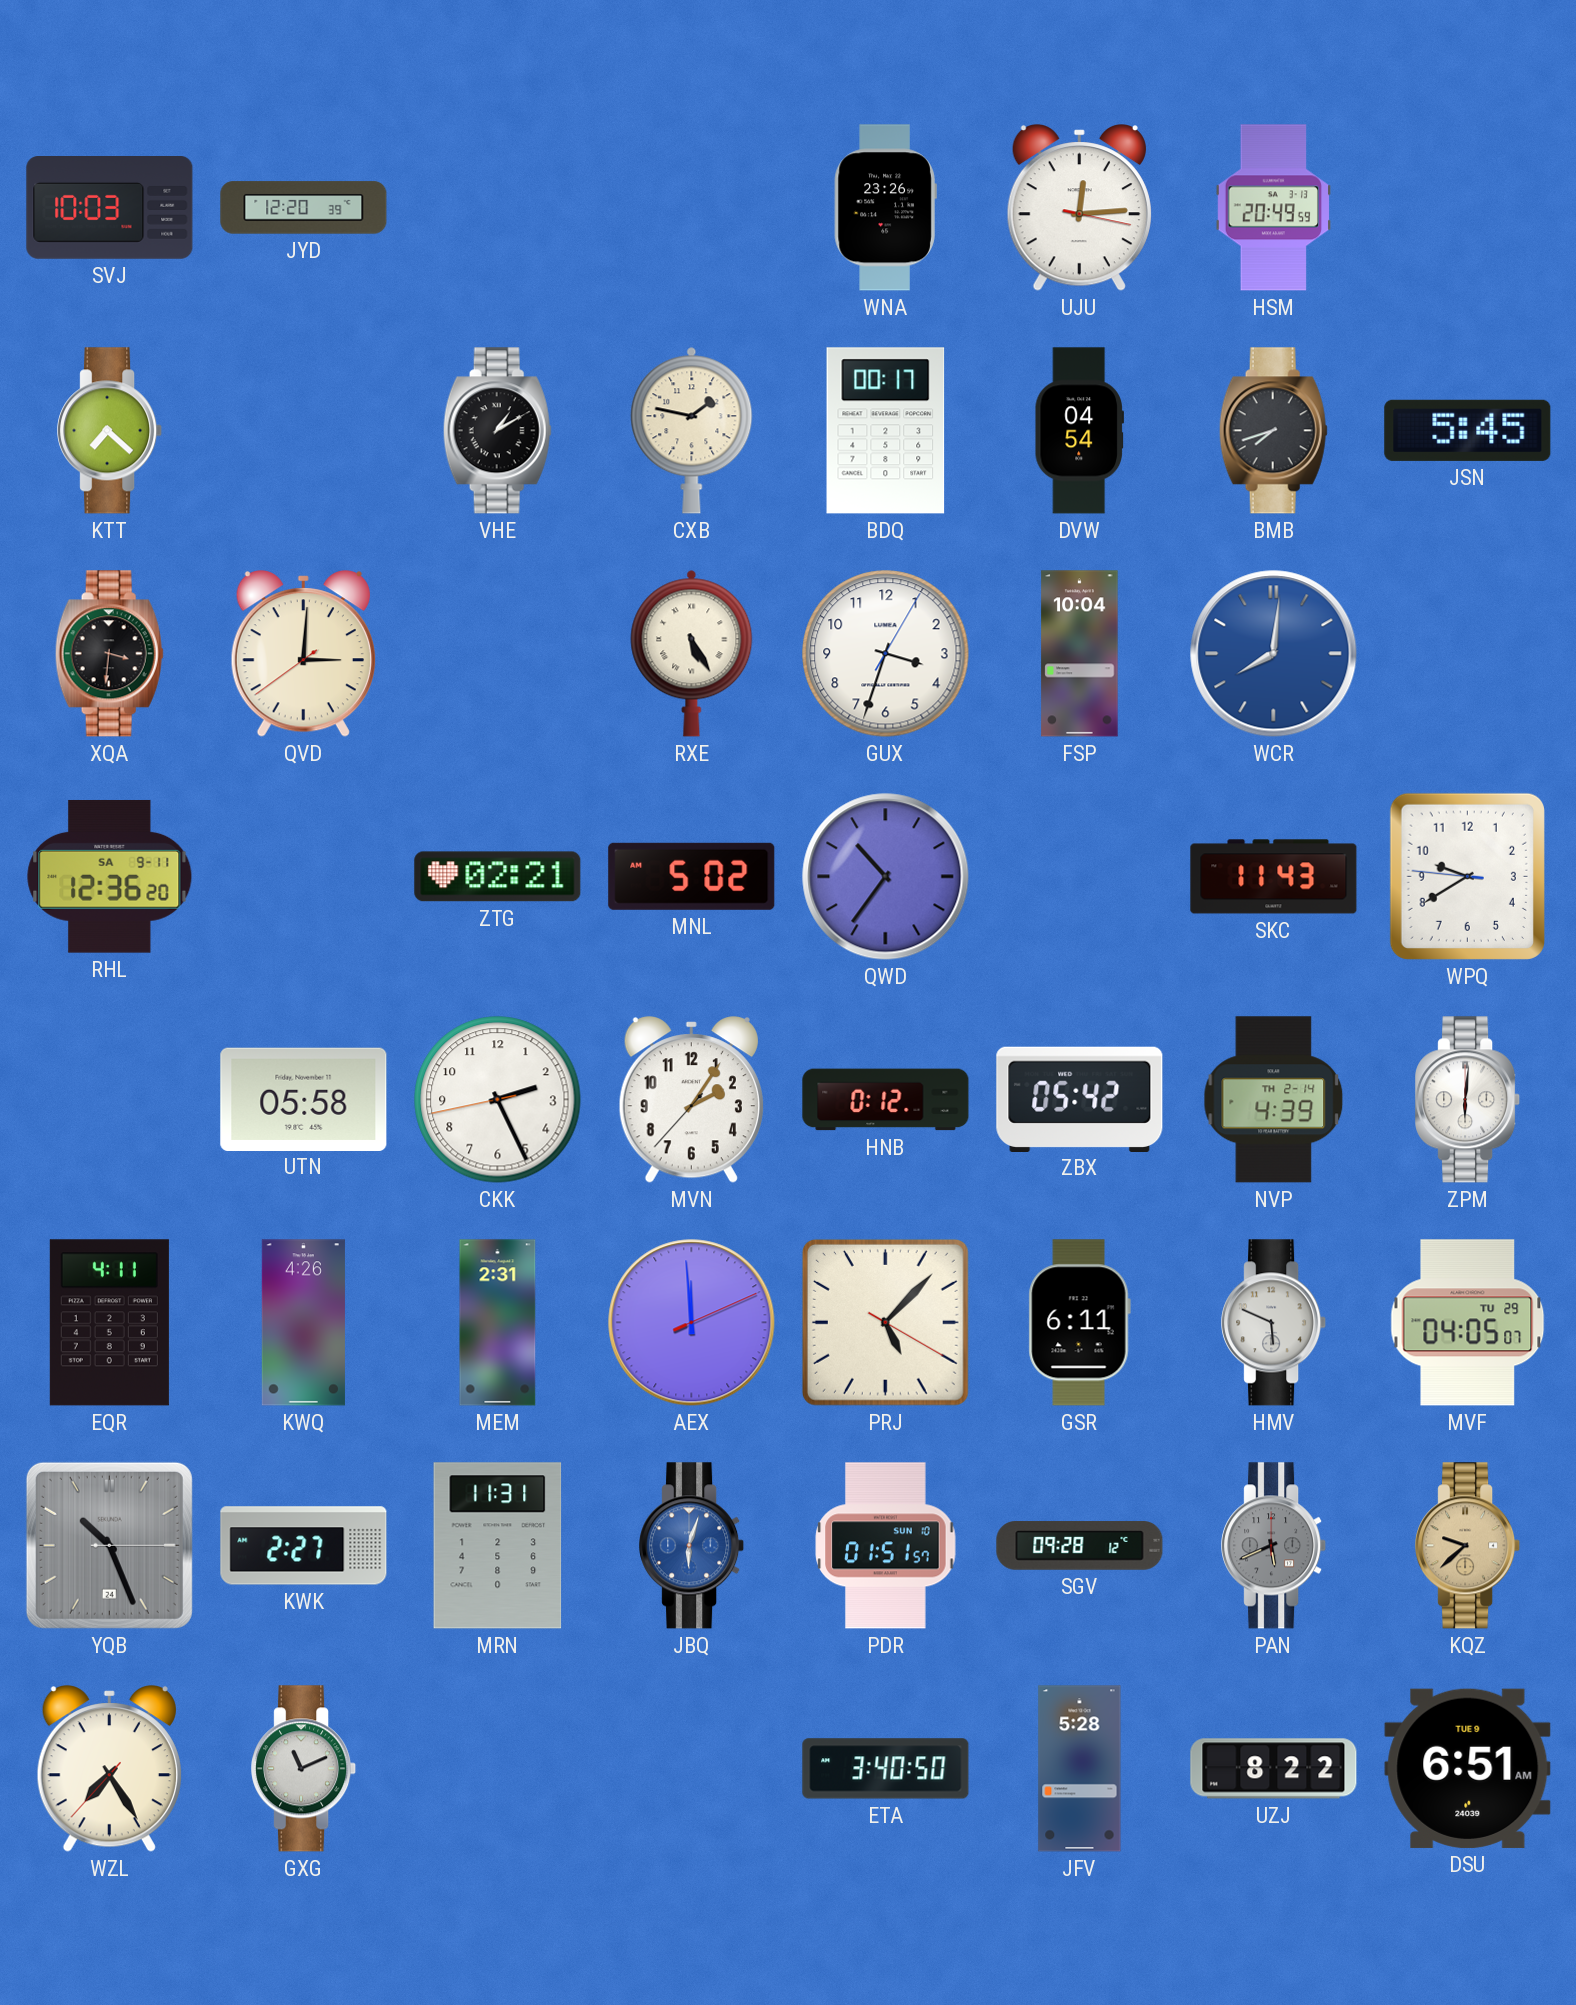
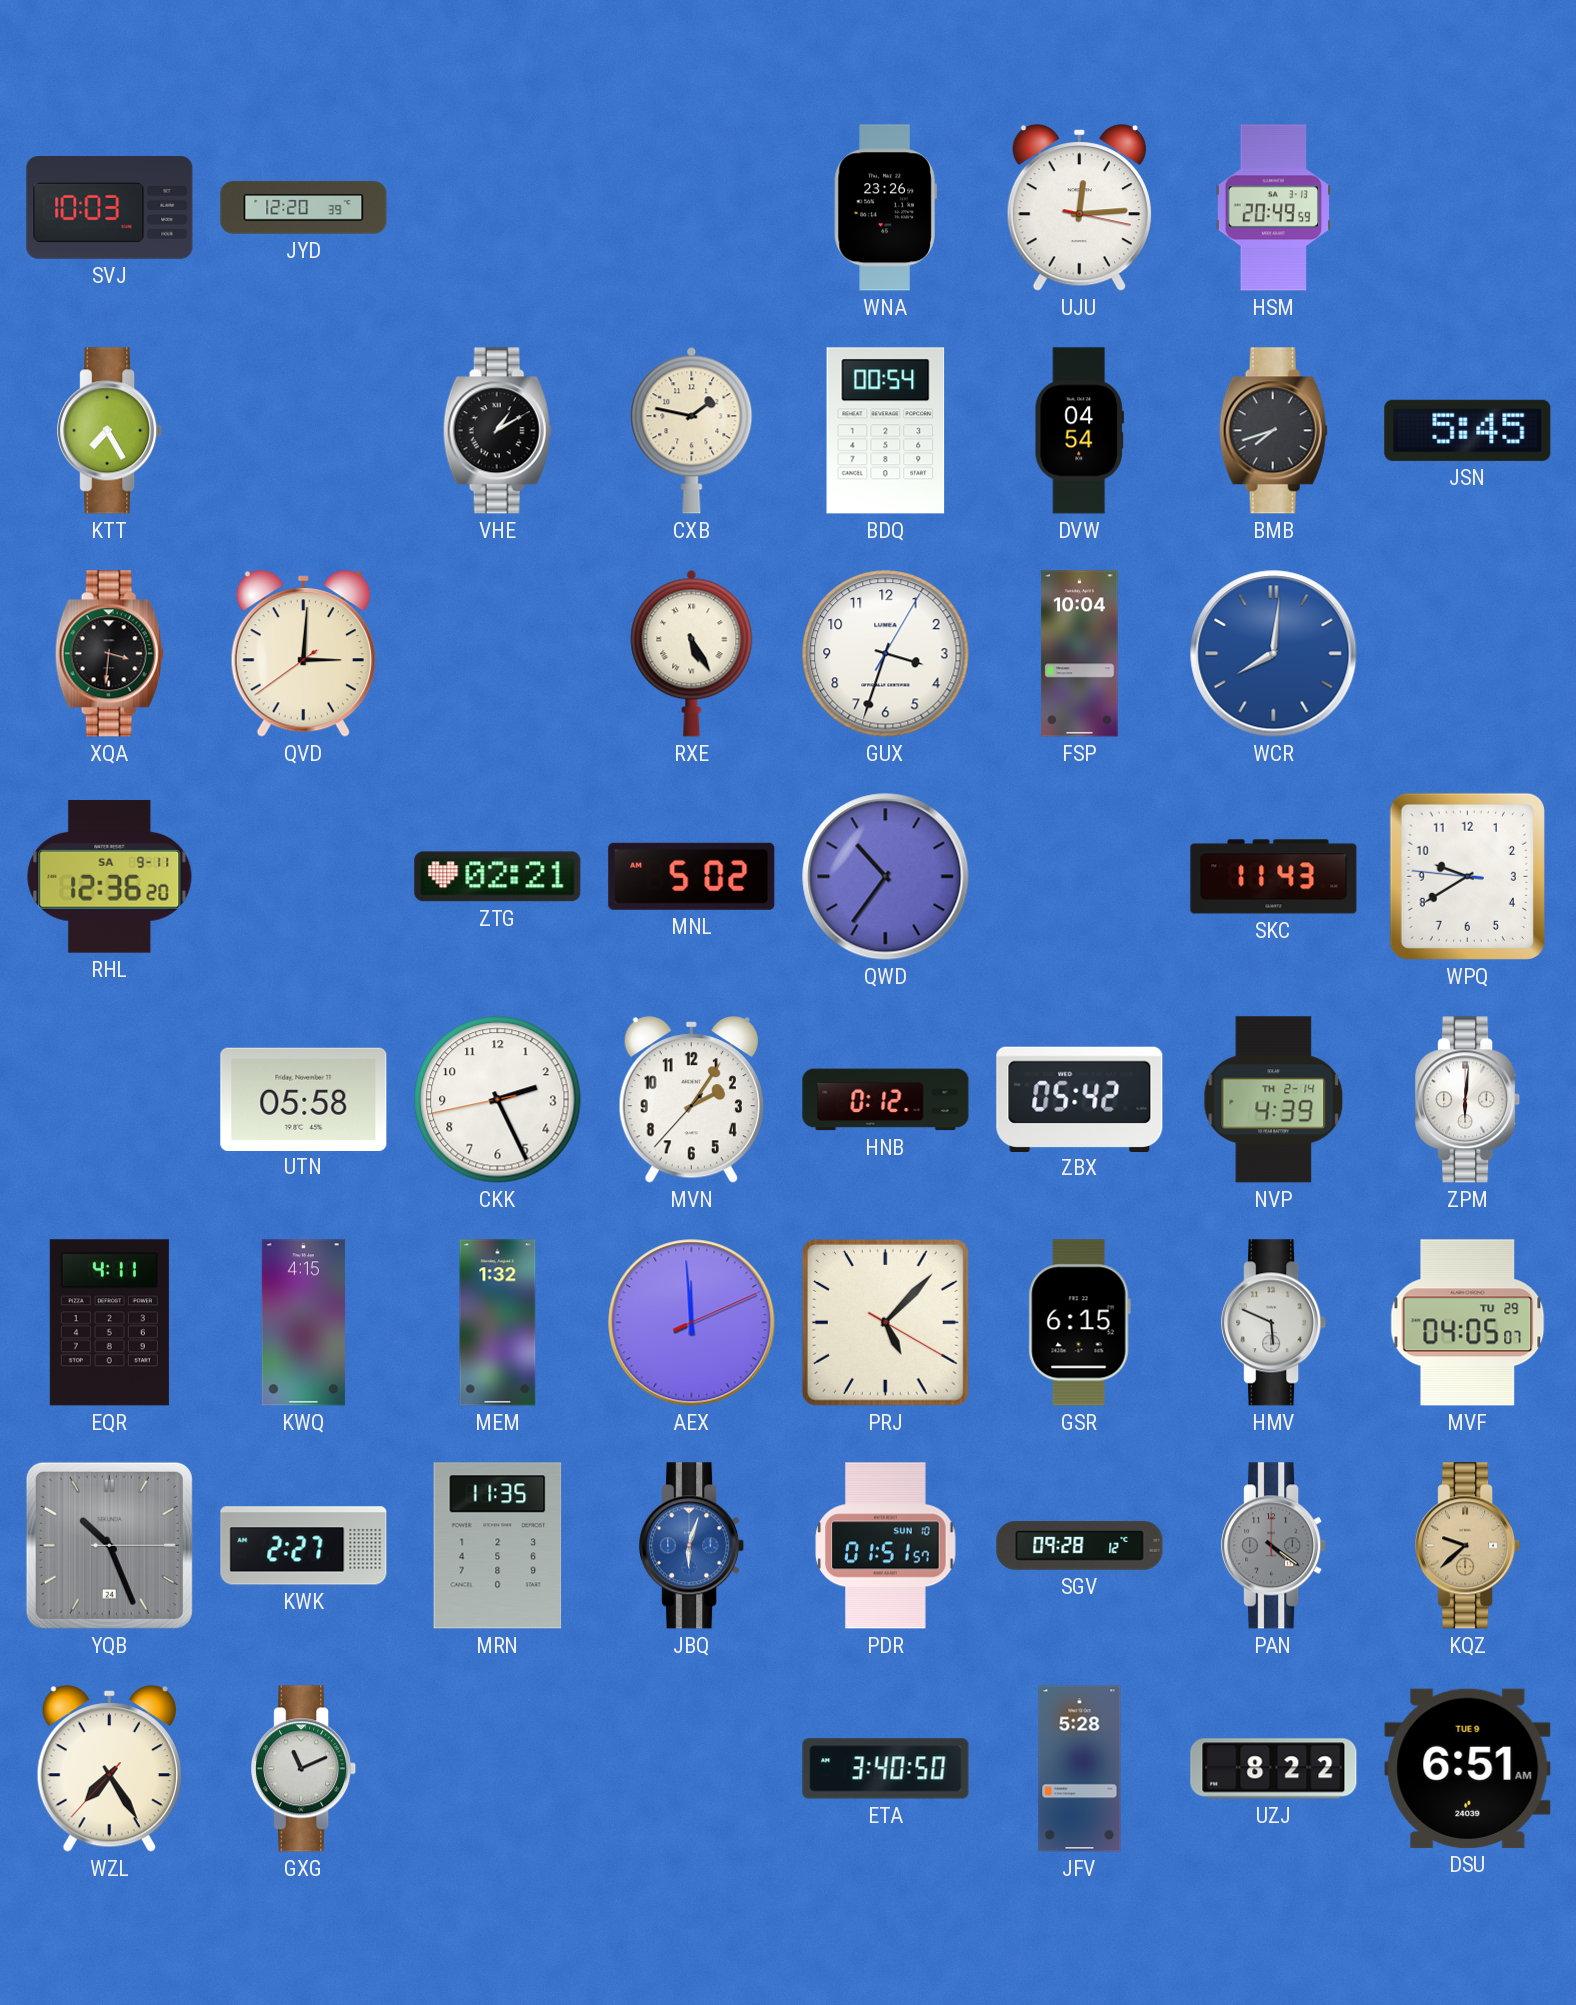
KTT: 7:22 -> 7:25
BDQ: 00:17 -> 00:54
KWQ: 4:26 -> 4:15
MEM: 2:31 -> 1:32
GSR: 6:11 -> 6:15
MRN: 11:31 -> 11:35
PAN: 5:41 -> 4:21
